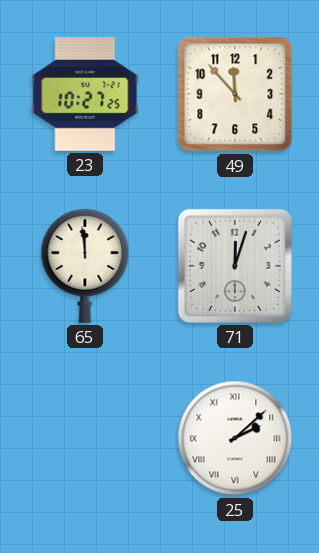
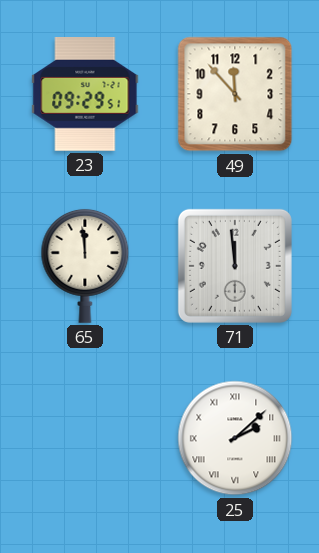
23: 10:27 -> 09:29
71: 12:03 -> 11:59
